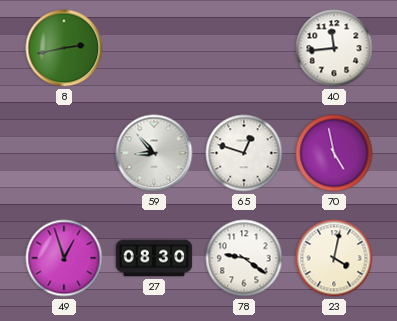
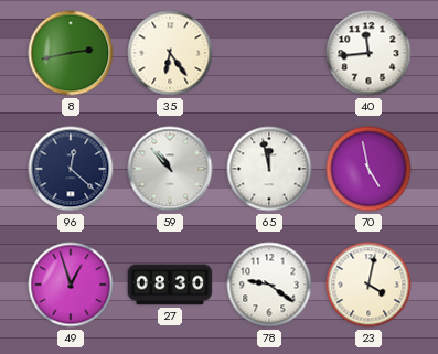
35: none -> 6:24
96: none -> 12:22
59: 8:53 -> 10:53
65: 12:48 -> 11:58
